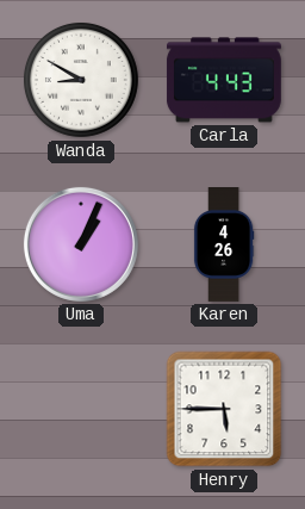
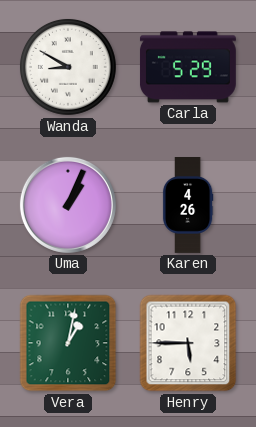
Carla: 4:43 -> 5:29
Vera: none -> 1:02
